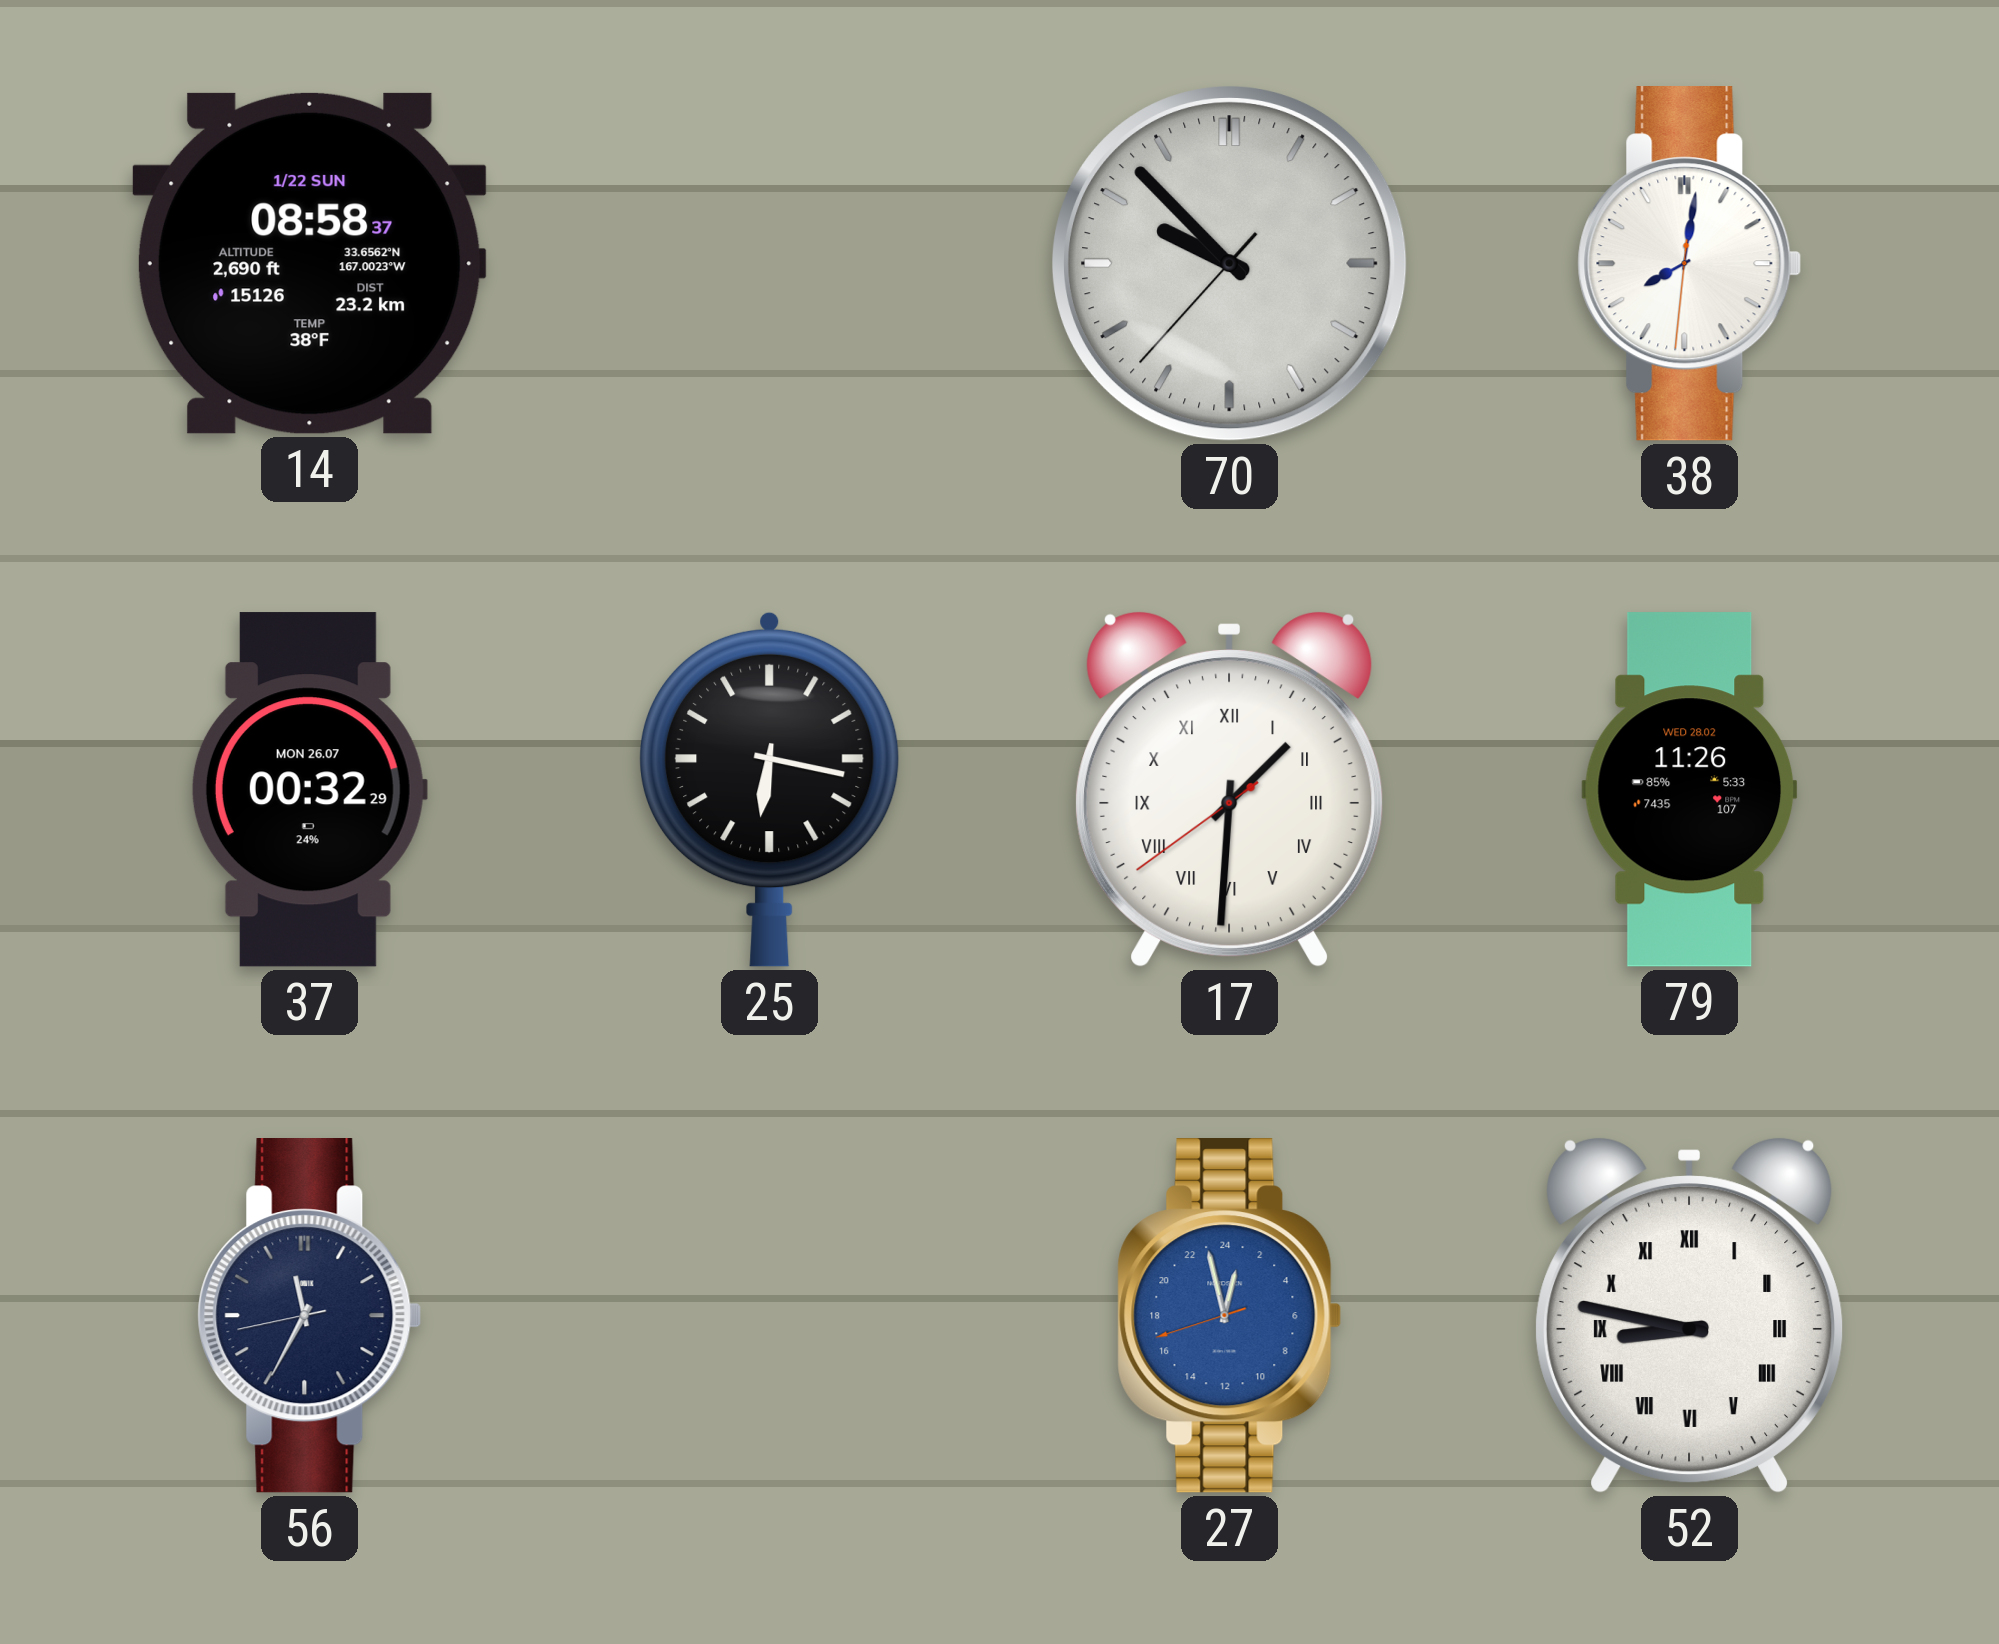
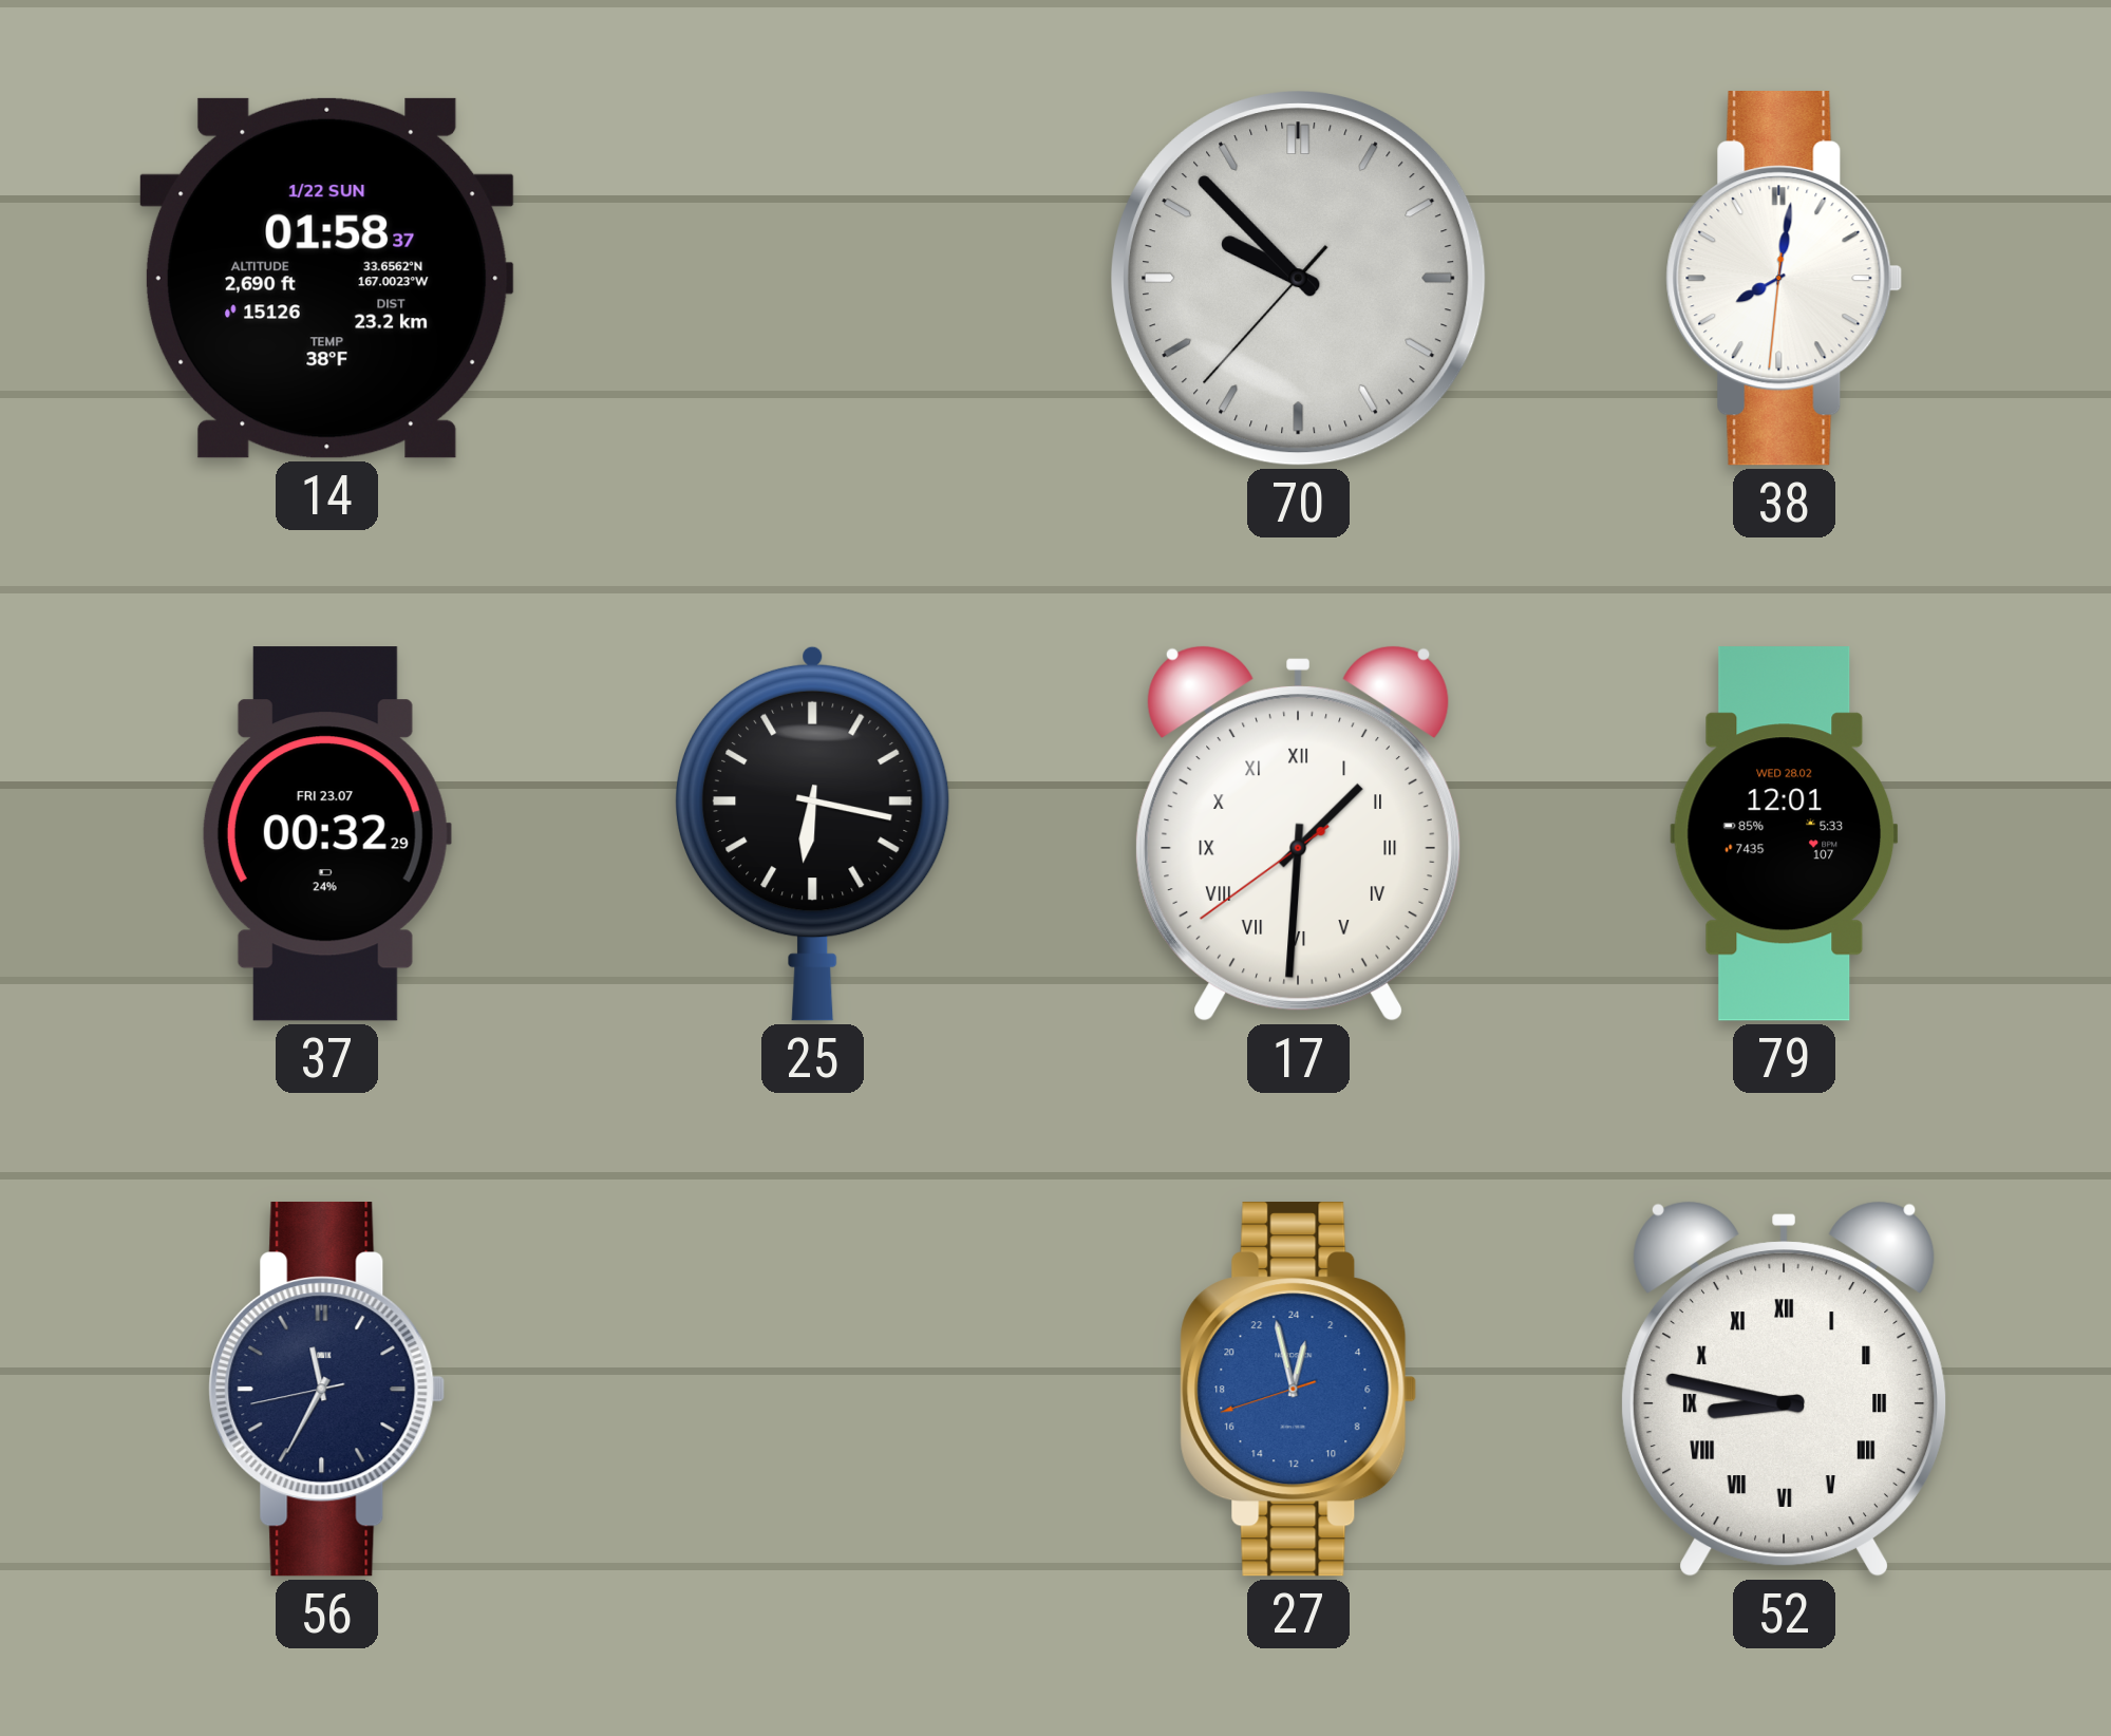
14: 08:58 -> 01:58
37 date: MON 26.07 -> FRI 23.07
79: 11:26 -> 12:01
